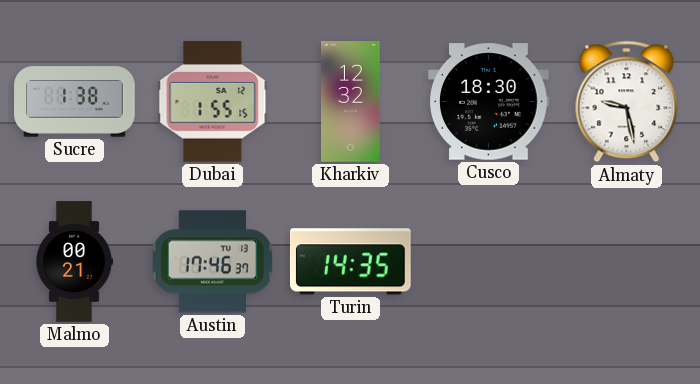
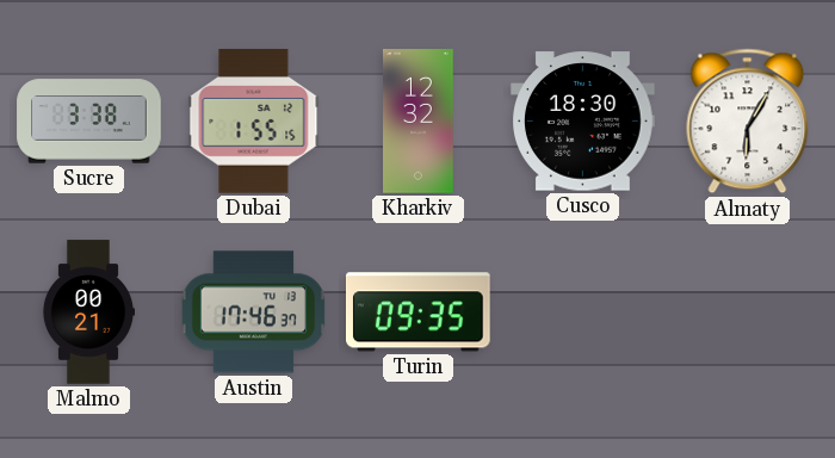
Sucre: 1:38 -> 3:38
Almaty: 9:28 -> 6:05
Turin: 14:35 -> 09:35
